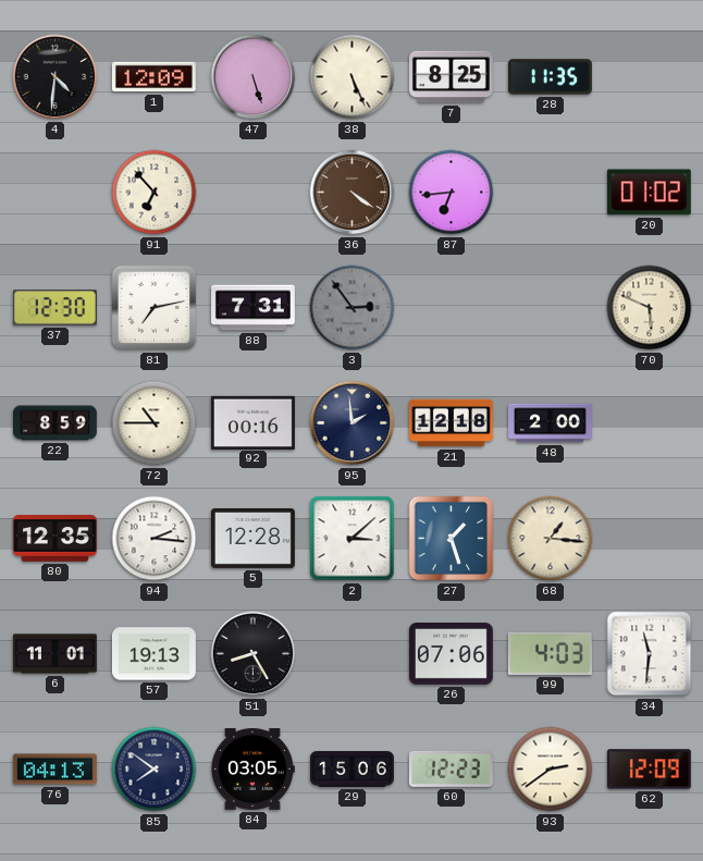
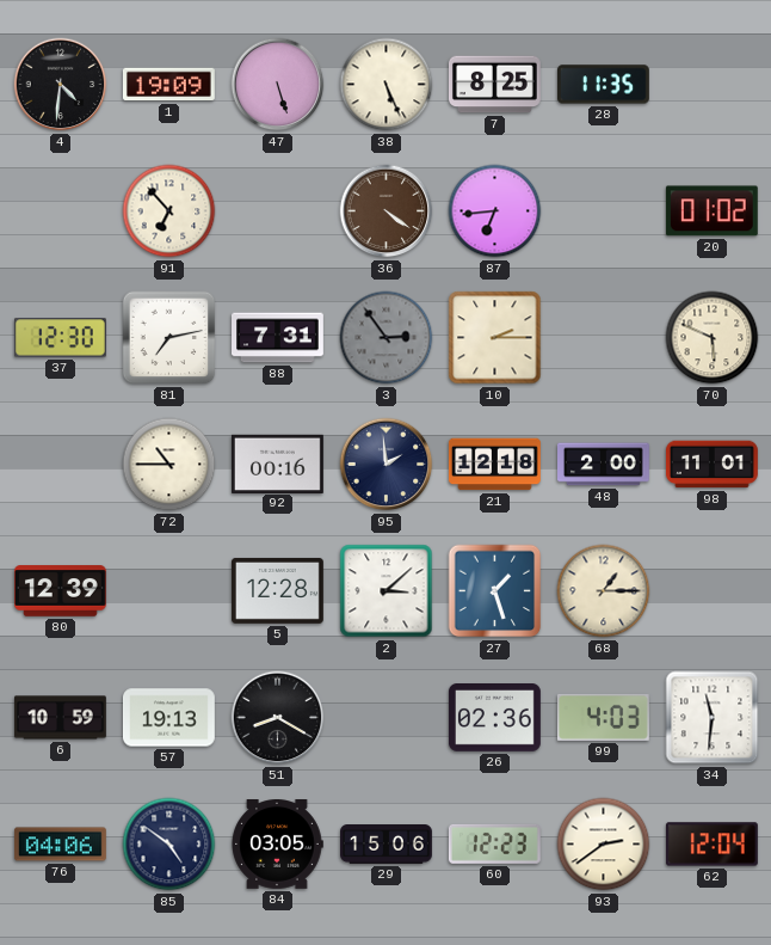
1: 12:09 -> 19:09
10: none -> 2:15
22: 8:59 -> none
98: none -> 11:01
80: 12:35 -> 12:39
94: 2:16 -> none
68: 1:16 -> 1:15
6: 11:01 -> 10:59
51: 8:25 -> 8:20
26: 07:06 -> 02:36
76: 04:13 -> 04:06
85: 7:51 -> 4:51
62: 12:09 -> 12:04
